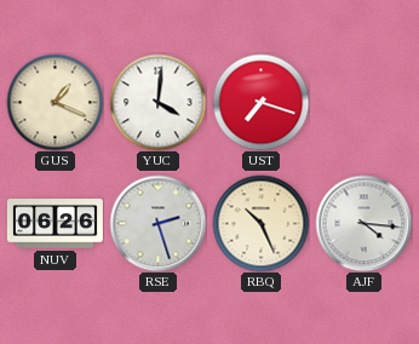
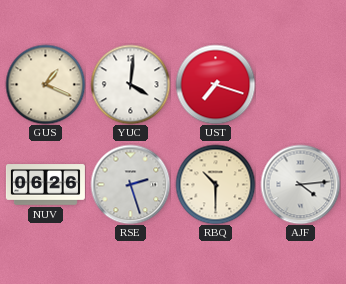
RBQ: 10:26 -> 10:30
AJF: 4:16 -> 4:14
